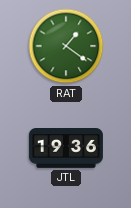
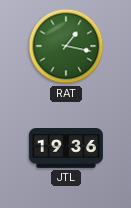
RAT: 1:21 -> 1:17
